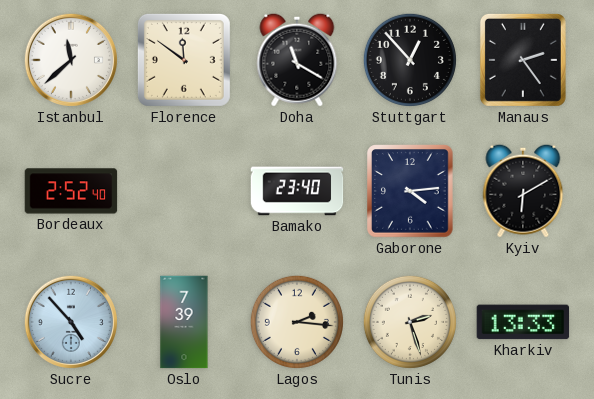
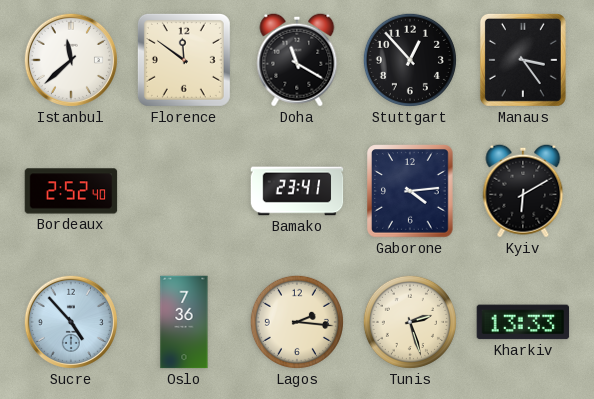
Manaus: 2:24 -> 3:24
Bamako: 23:40 -> 23:41
Oslo: 7:39 -> 7:36
